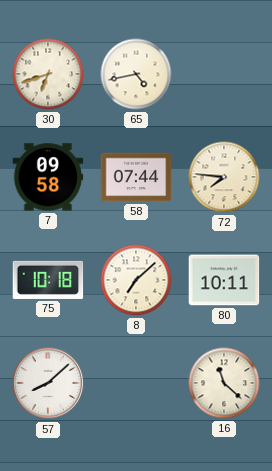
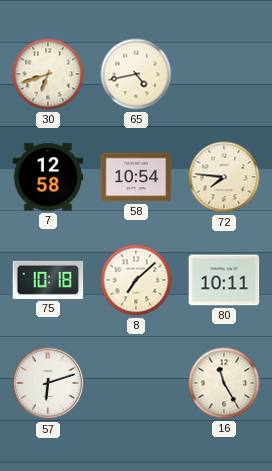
7: 09:58 -> 12:58
58: 07:44 -> 10:54
57: 8:08 -> 6:12
16: 11:22 -> 11:25
